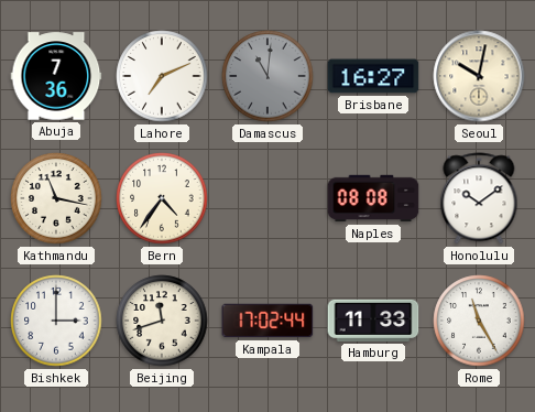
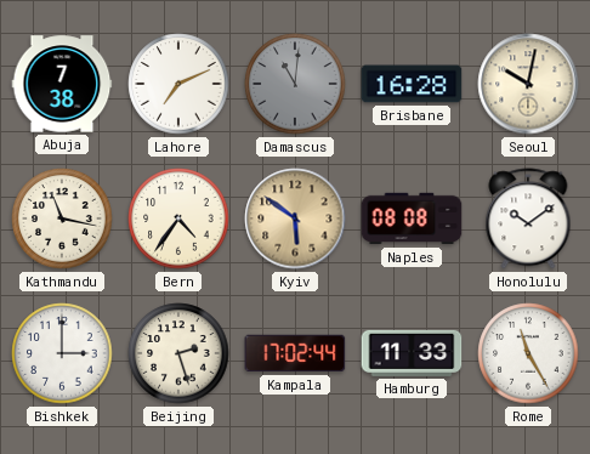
Abuja: 7:36 -> 7:38
Brisbane: 16:27 -> 16:28
Kyiv: none -> 5:51
Beijing: 11:42 -> 2:27
